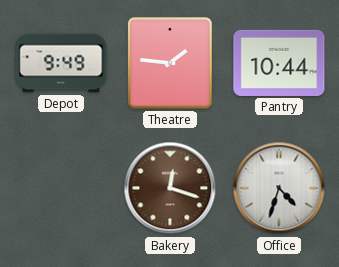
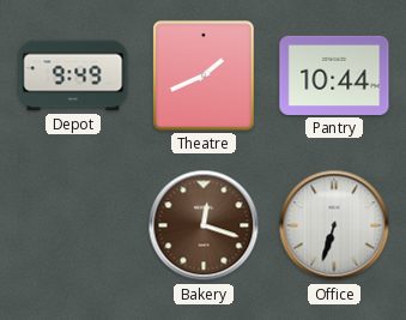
Theatre: 1:46 -> 1:41
Office: 4:33 -> 6:33
